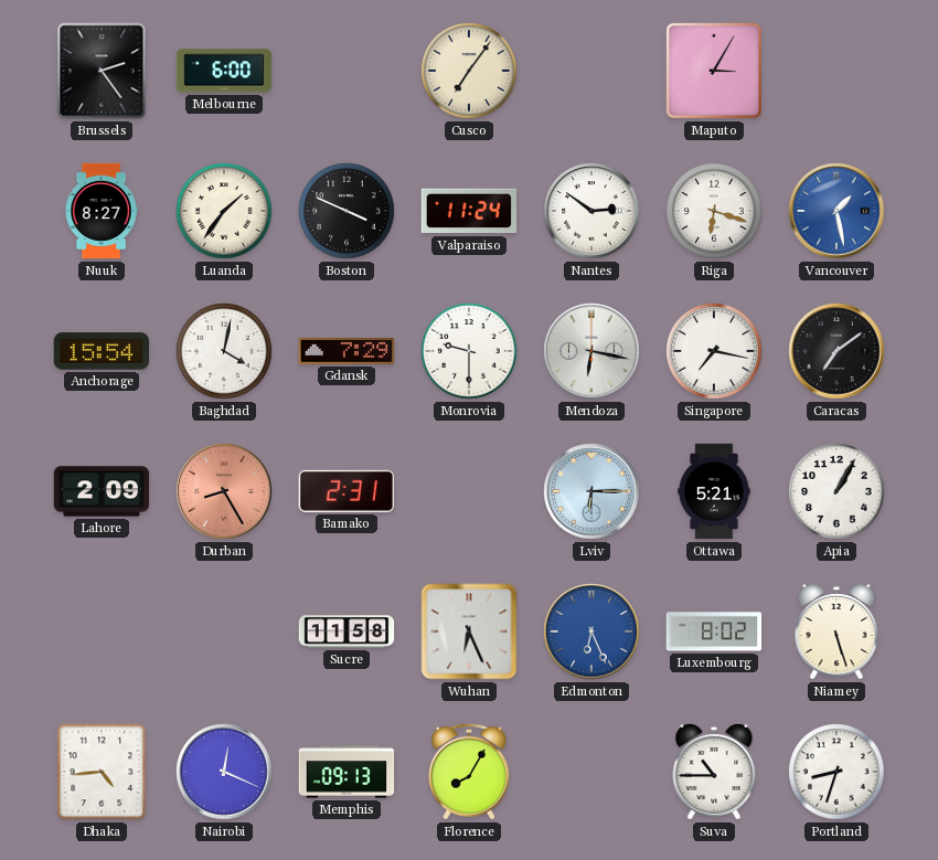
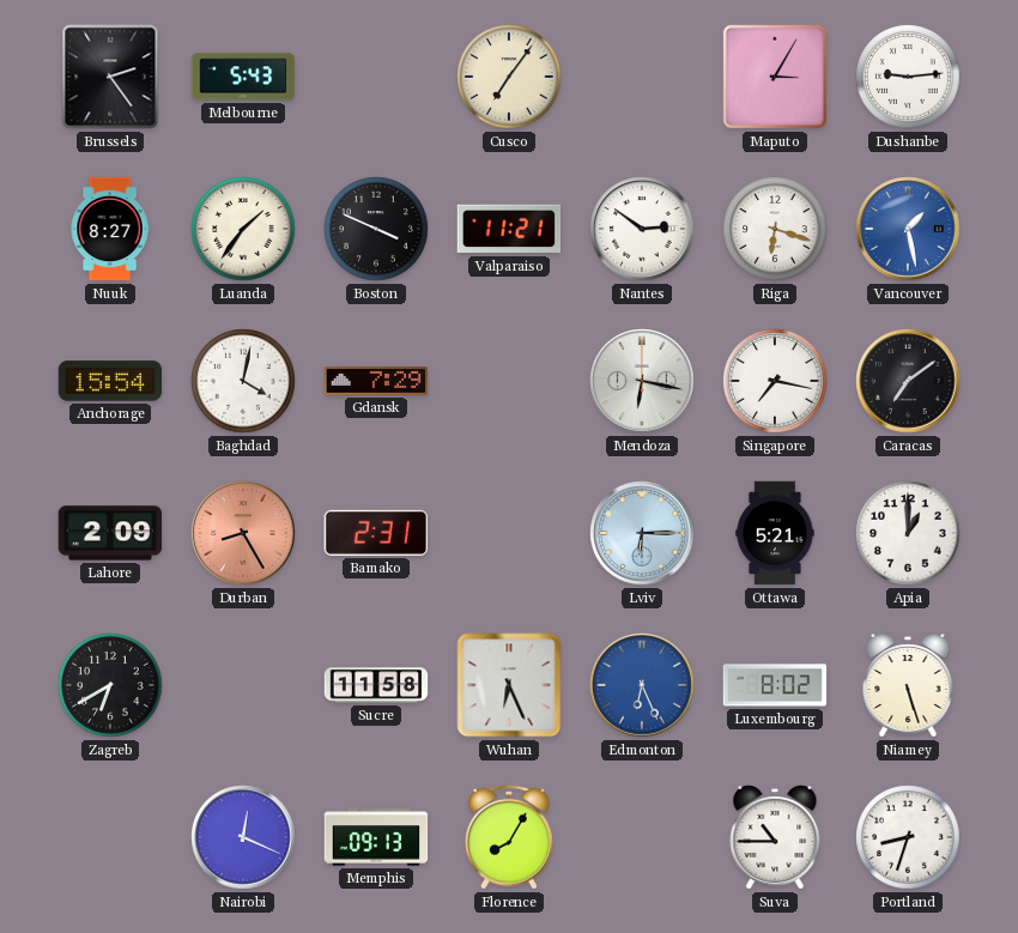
Melbourne: 6:00 -> 5:43
Dushanbe: none -> 9:14
Valparaiso: 11:24 -> 11:21
Monrovia: 9:30 -> none
Apia: 1:05 -> 1:00
Zagreb: none -> 6:40
Dhaka: 4:44 -> none
